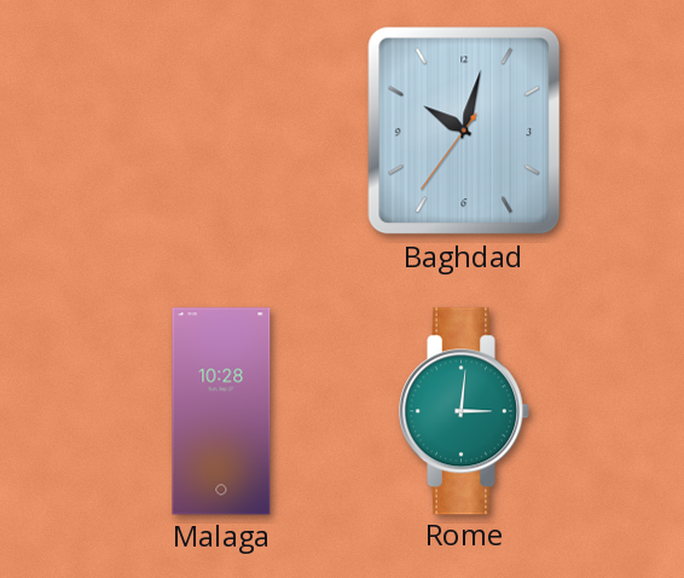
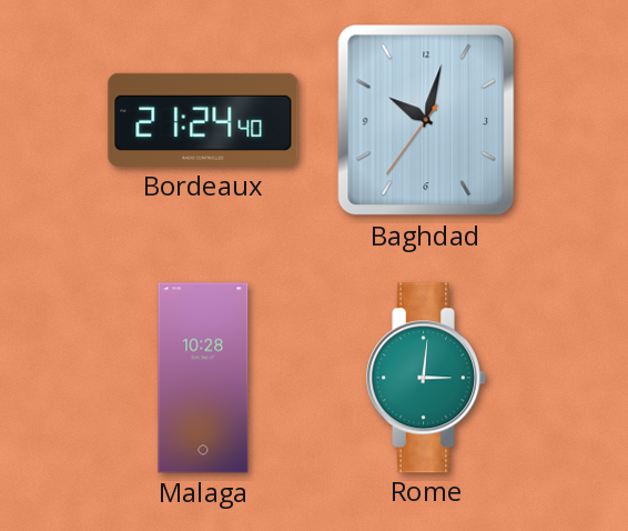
Bordeaux: none -> 21:24
